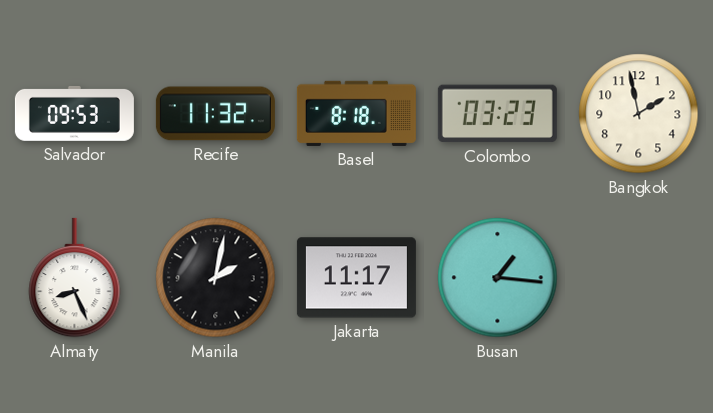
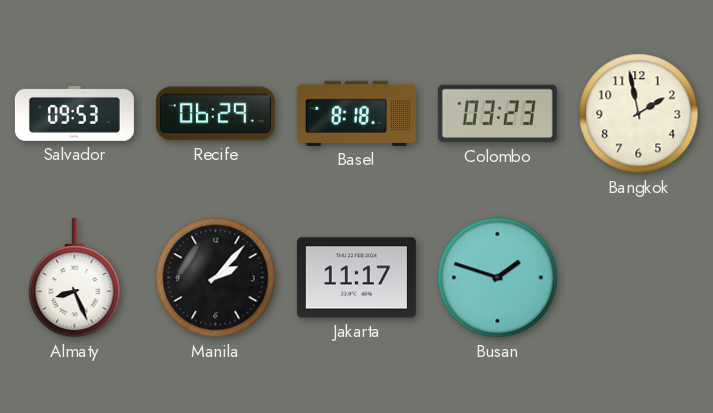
Recife: 11:32 -> 06:29
Manila: 2:02 -> 2:07
Busan: 1:16 -> 1:48
